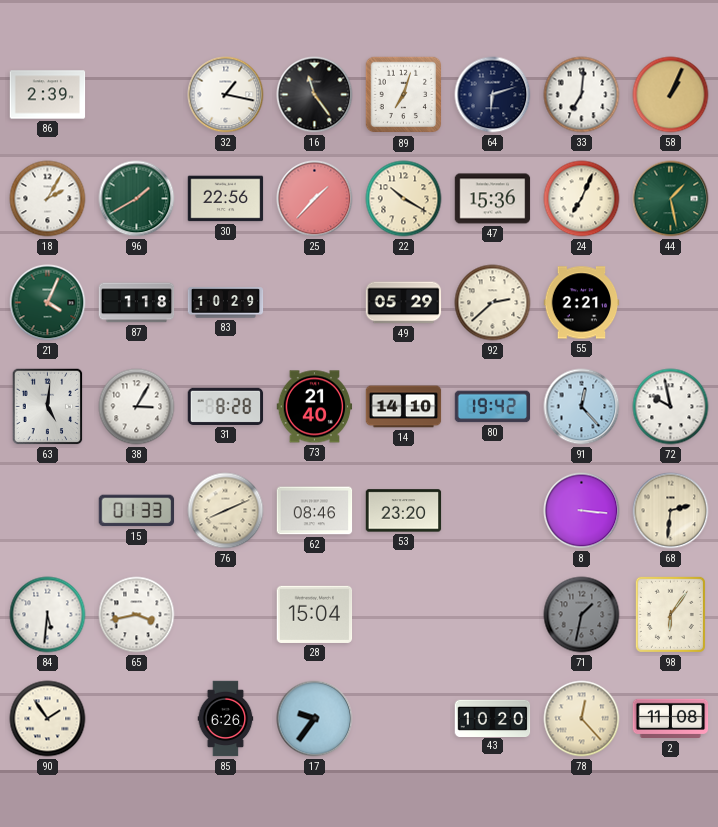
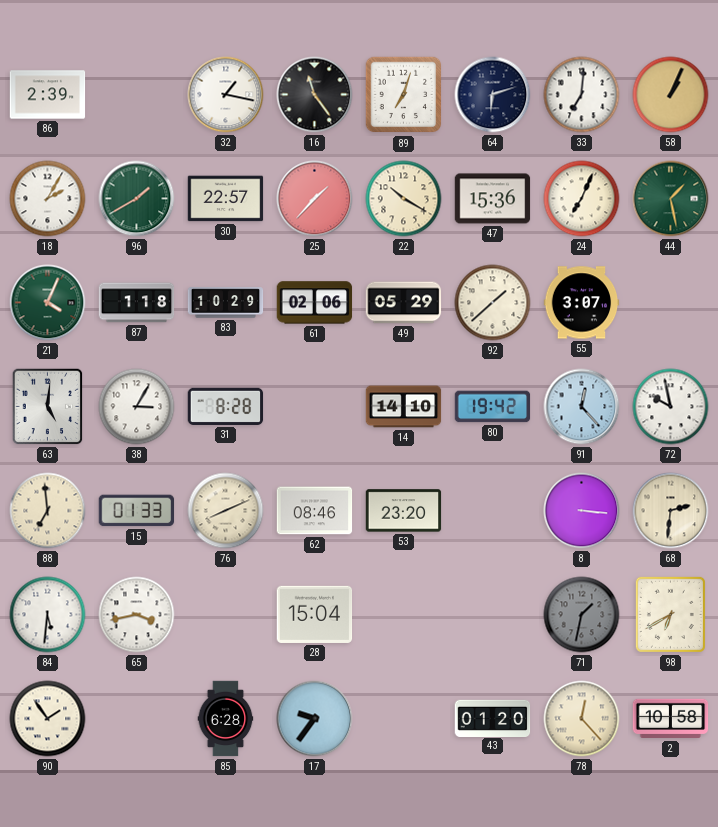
30: 22:56 -> 22:57
61: none -> 02:06
92: 2:38 -> 1:38
55: 2:21 -> 3:07
73: 21:40 -> none
88: none -> 6:59
98: 6:06 -> 6:40
85: 6:26 -> 6:28
43: 10:20 -> 01:20
2: 11:08 -> 10:58
